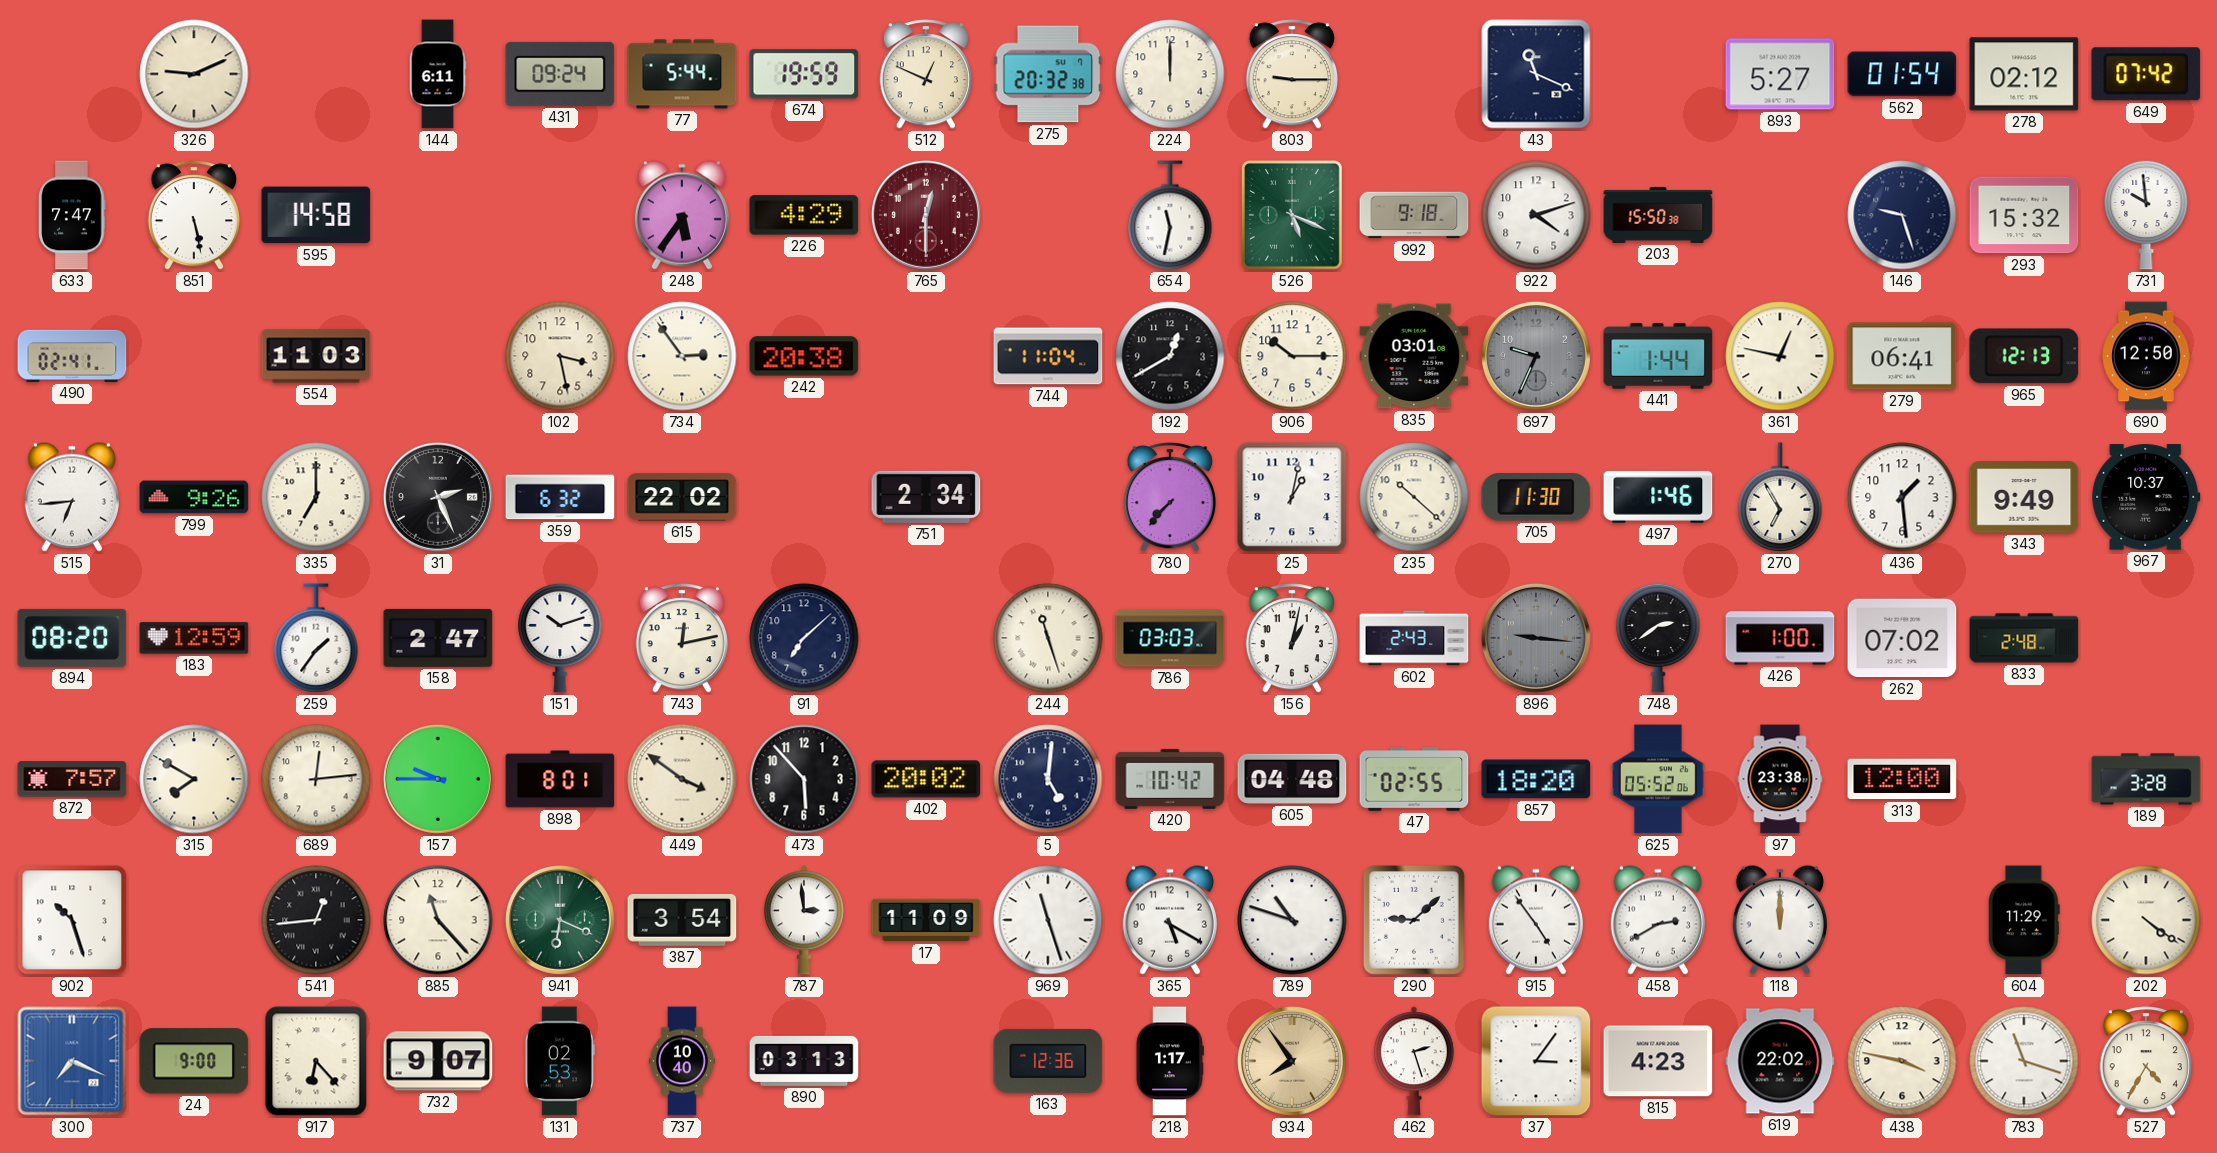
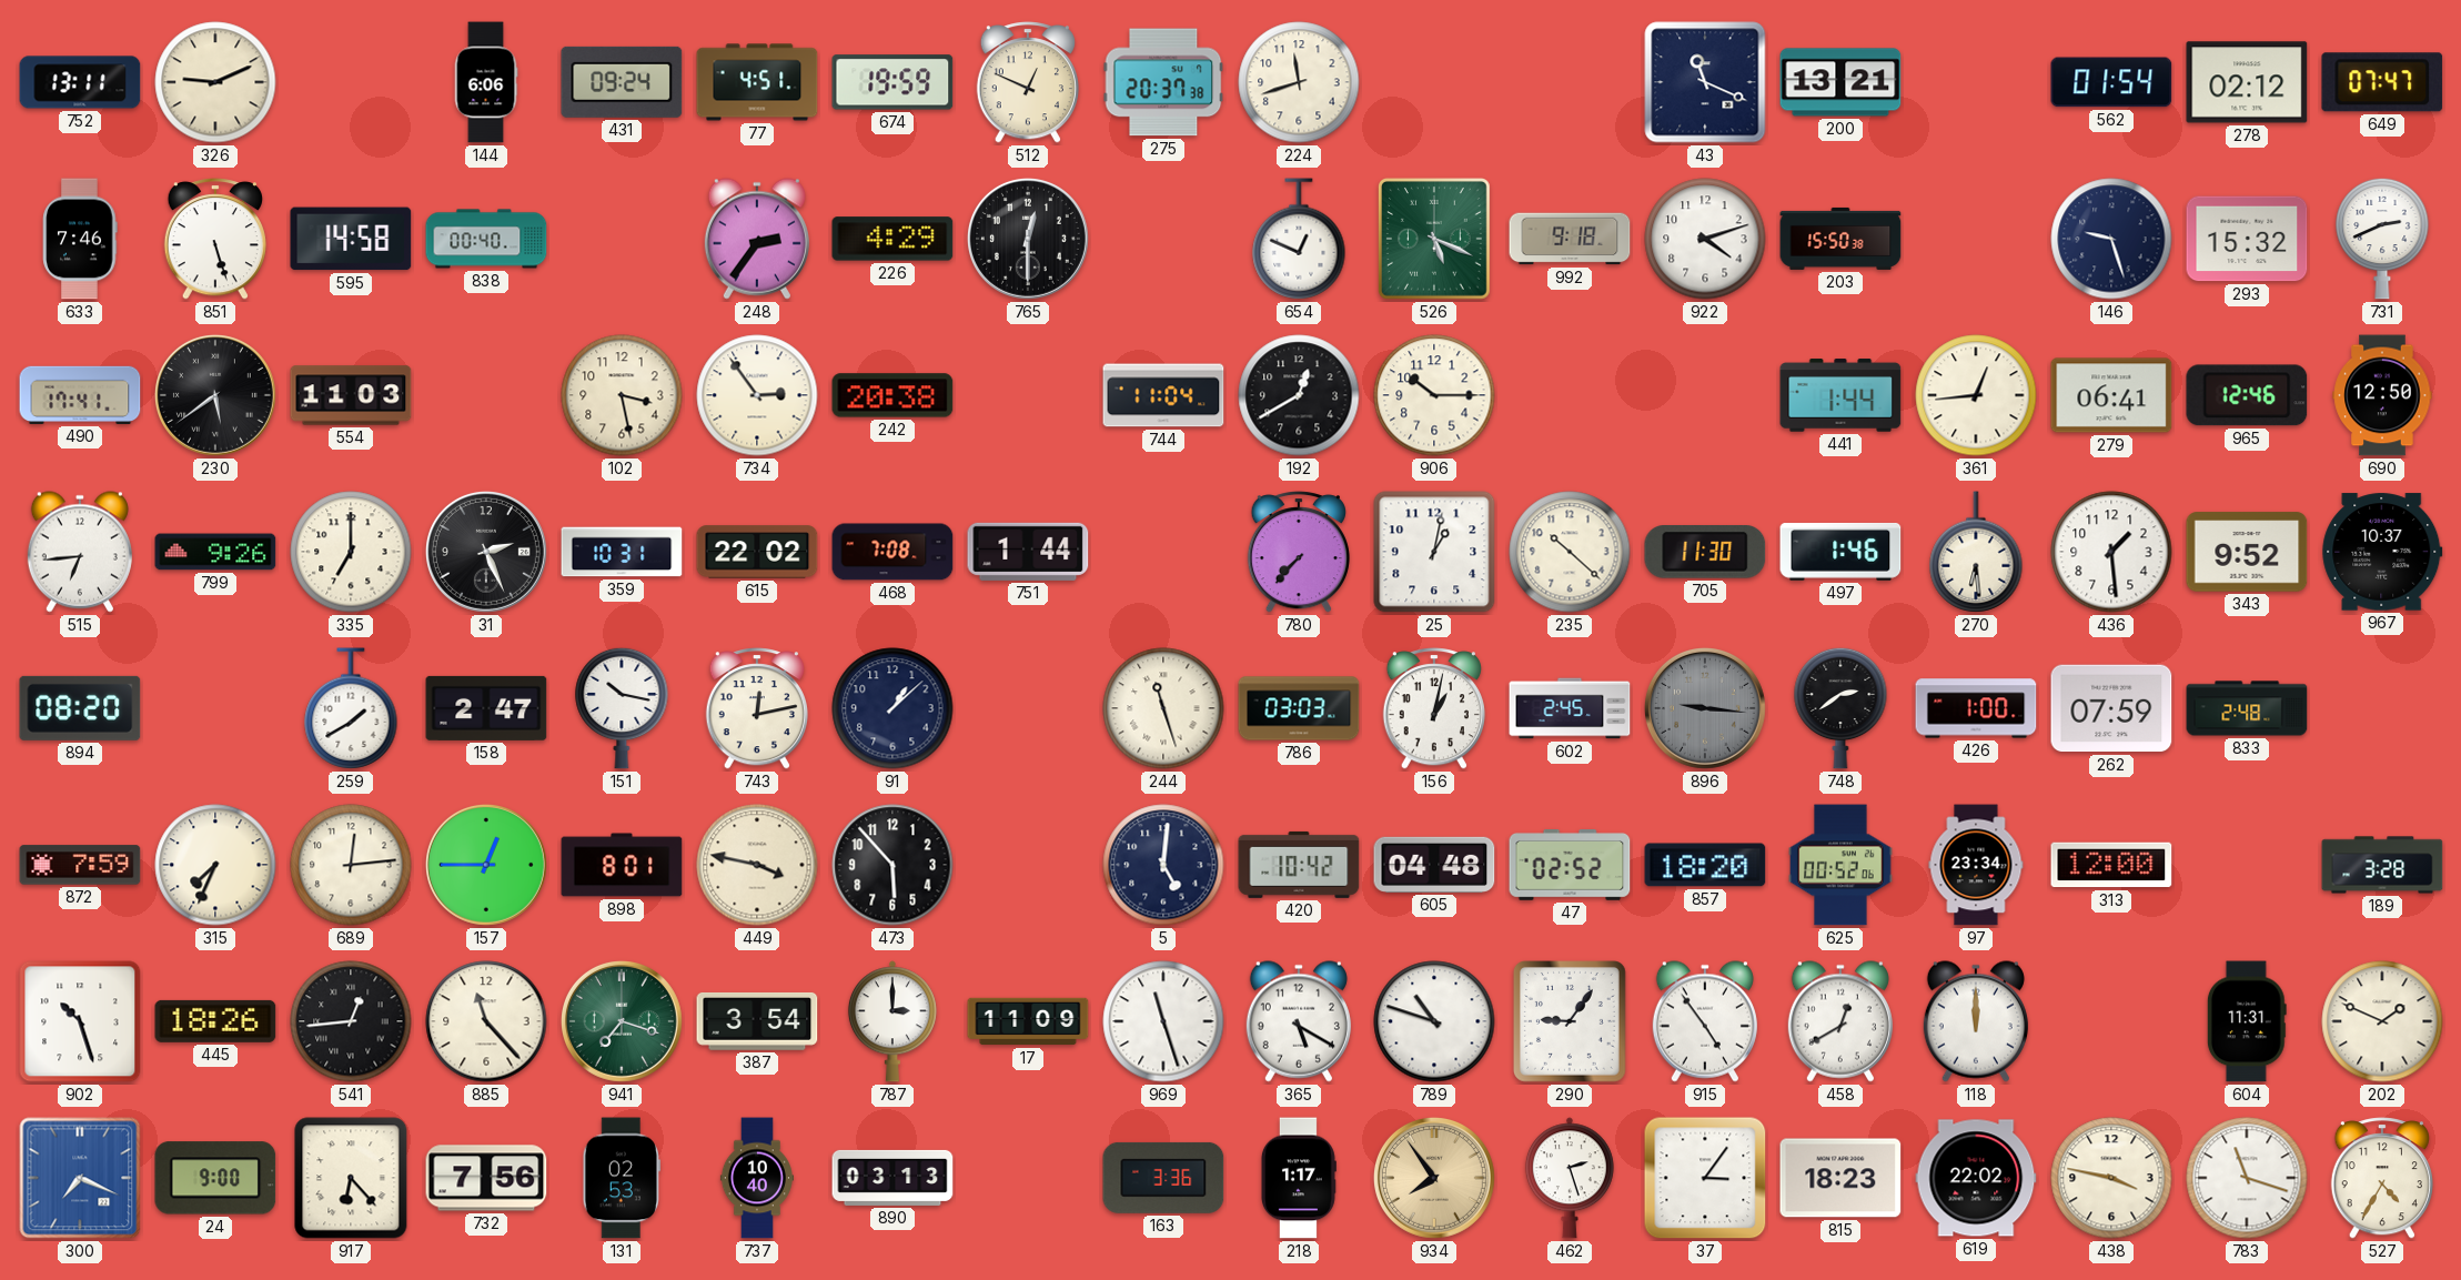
752: none -> 13:11
144: 6:11 -> 6:06
77: 5:44 -> 4:51
275: 20:32 -> 20:37
224: 12:00 -> 11:42
803: 9:15 -> none
200: none -> 13:21
893: 5:27 -> none
649: 07:42 -> 07:47
633: 7:47 -> 7:46
851: 5:28 -> 5:27
838: none -> 00:40
248: 5:36 -> 2:36
765 dial: burgundy -> black
654: 11:32 -> 12:49
731: 9:59 -> 2:41
490: 02:41 -> 17:41
230: none -> 5:39
835: 03:01 -> none
697: 9:34 -> none
361: 12:47 -> 12:44
965: 12:13 -> 12:46
359: 6:32 -> 10:31
468: none -> 7:08
751: 2:34 -> 1:44
270: 6:55 -> 6:29
343: 9:49 -> 9:52
183: 12:59 -> none
259: 1:36 -> 1:40
151: 10:12 -> 10:17
91: 7:08 -> 1:08
602: 2:43 -> 2:45
262: 07:02 -> 07:59
872: 7:57 -> 7:59
315: 7:50 -> 7:34
157: 9:45 -> 12:45
449: 3:51 -> 3:47
402: 20:02 -> none
47: 02:55 -> 02:52
625: 05:52 -> 00:52
97: 23:38 -> 23:34
445: none -> 18:26
941: 6:19 -> 7:18
787: 2:59 -> 3:00
290: 9:08 -> 9:06
458: 2:40 -> 12:40
604: 11:29 -> 11:31
202: 4:21 -> 1:49
732: 9:07 -> 7:56
163: 12:36 -> 3:36
815: 4:23 -> 18:23
